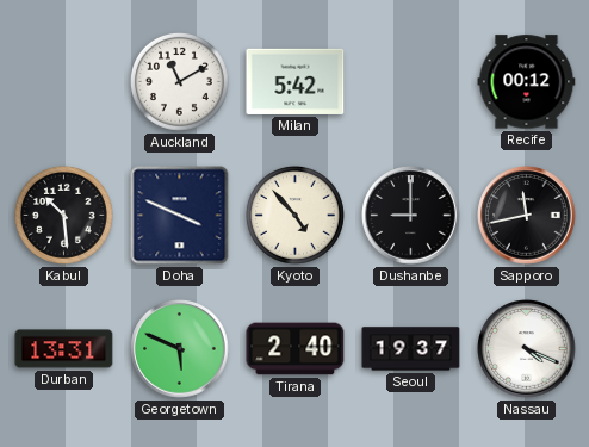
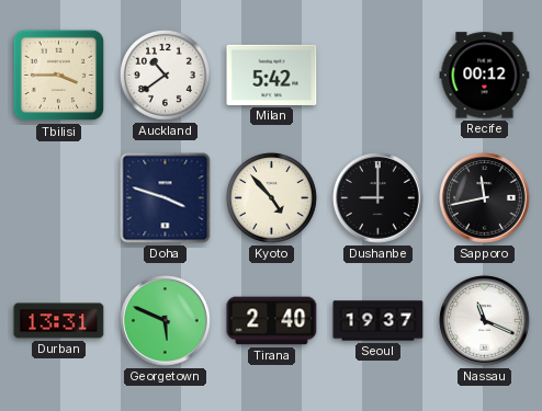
Tbilisi: none -> 3:45
Auckland: 11:10 -> 10:39
Kabul: 10:29 -> none
Doha: 3:49 -> 3:48
Nassau: 4:19 -> 11:19
